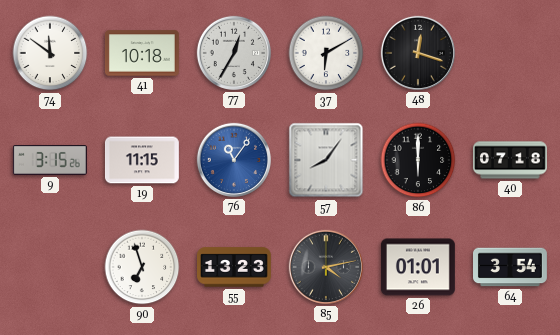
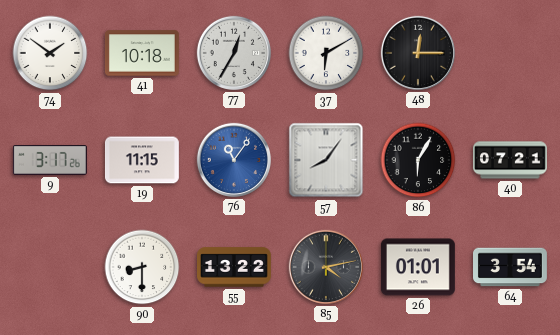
74: 11:51 -> 1:51
48: 12:18 -> 12:15
9: 3:15 -> 3:17
86: 6:00 -> 6:05
40: 07:18 -> 07:21
90: 6:57 -> 8:30
55: 13:23 -> 13:22
